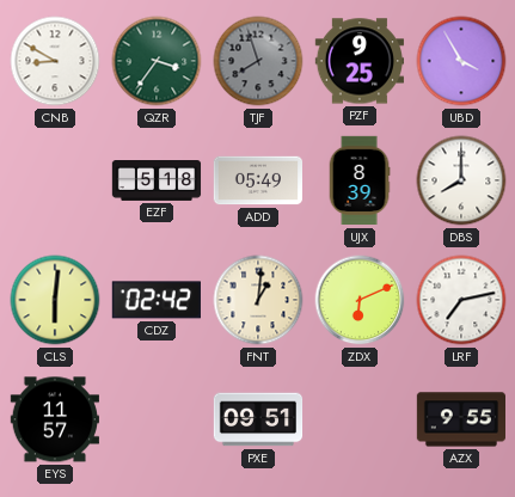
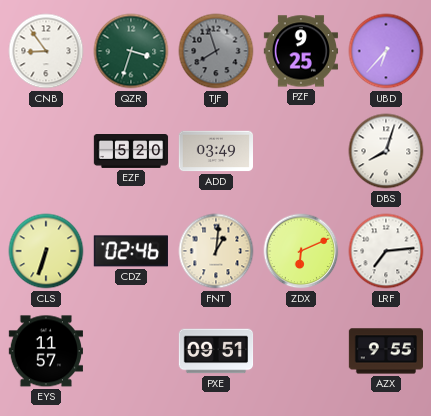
CNB: 8:50 -> 8:54
QZR: 3:36 -> 3:33
UBD: 3:55 -> 6:37
EZF: 5:18 -> 5:20
ADD: 05:49 -> 03:49
UJX: 8:39 -> none
DBS: 8:00 -> 8:03
CLS: 6:01 -> 6:33
CDZ: 02:42 -> 02:46
LRF: 7:13 -> 7:14
